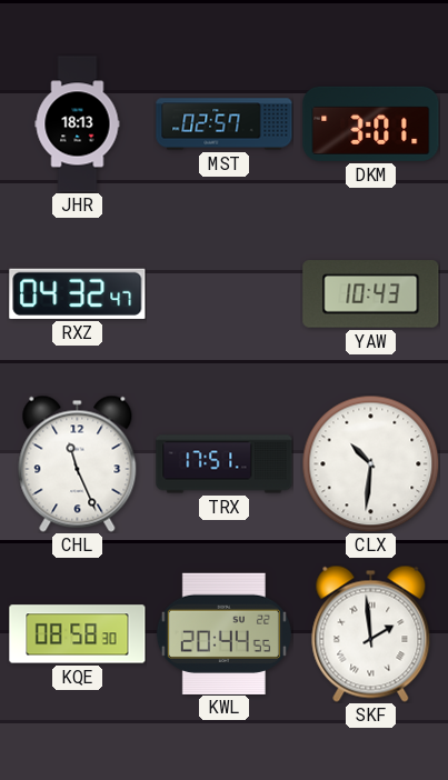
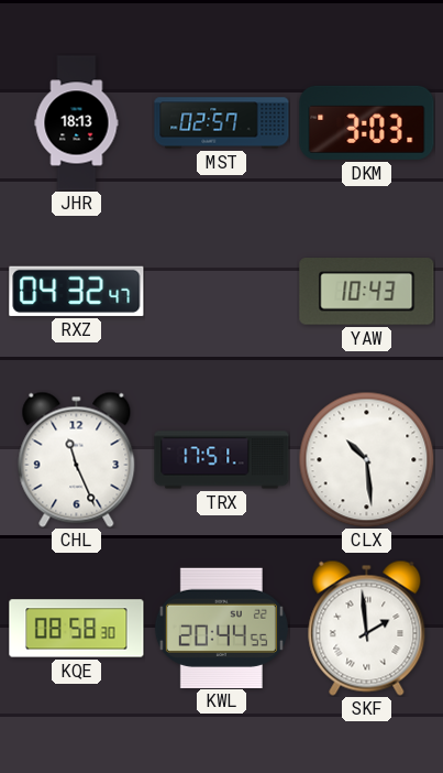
DKM: 3:01 -> 3:03
CLX: 10:31 -> 10:29
